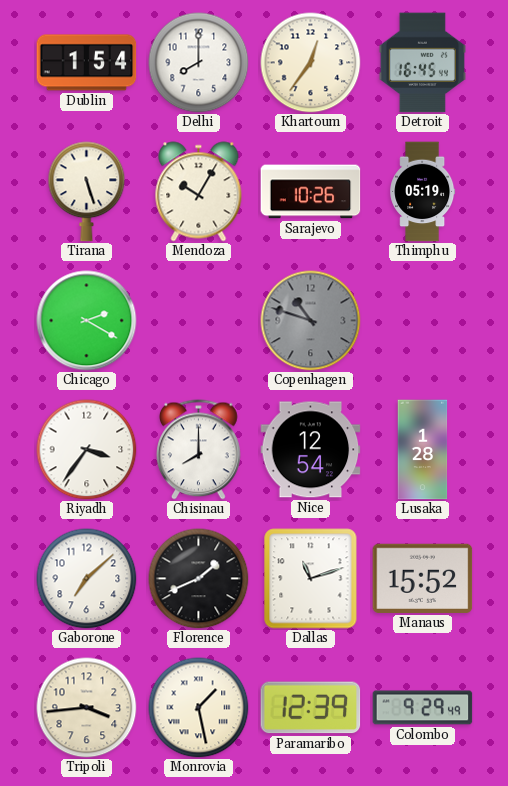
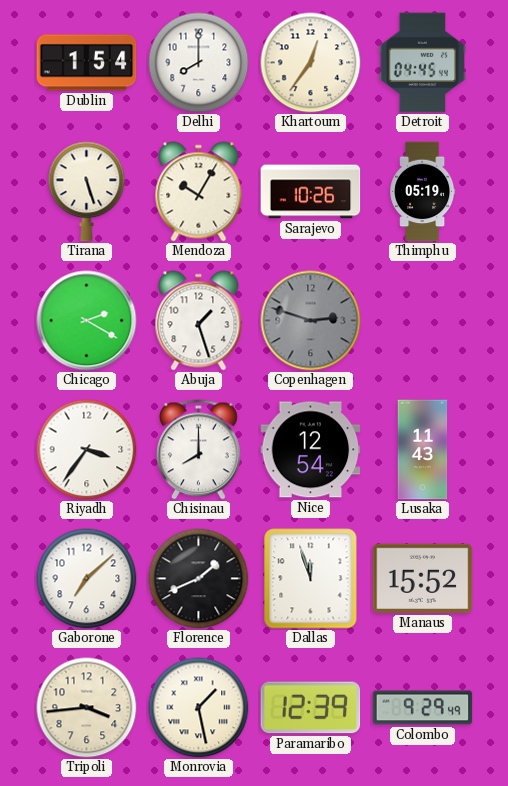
Detroit: 16:45 -> 04:45
Abuja: none -> 1:27
Copenhagen: 10:48 -> 2:48
Lusaka: 1:28 -> 11:43
Dallas: 11:12 -> 11:57
